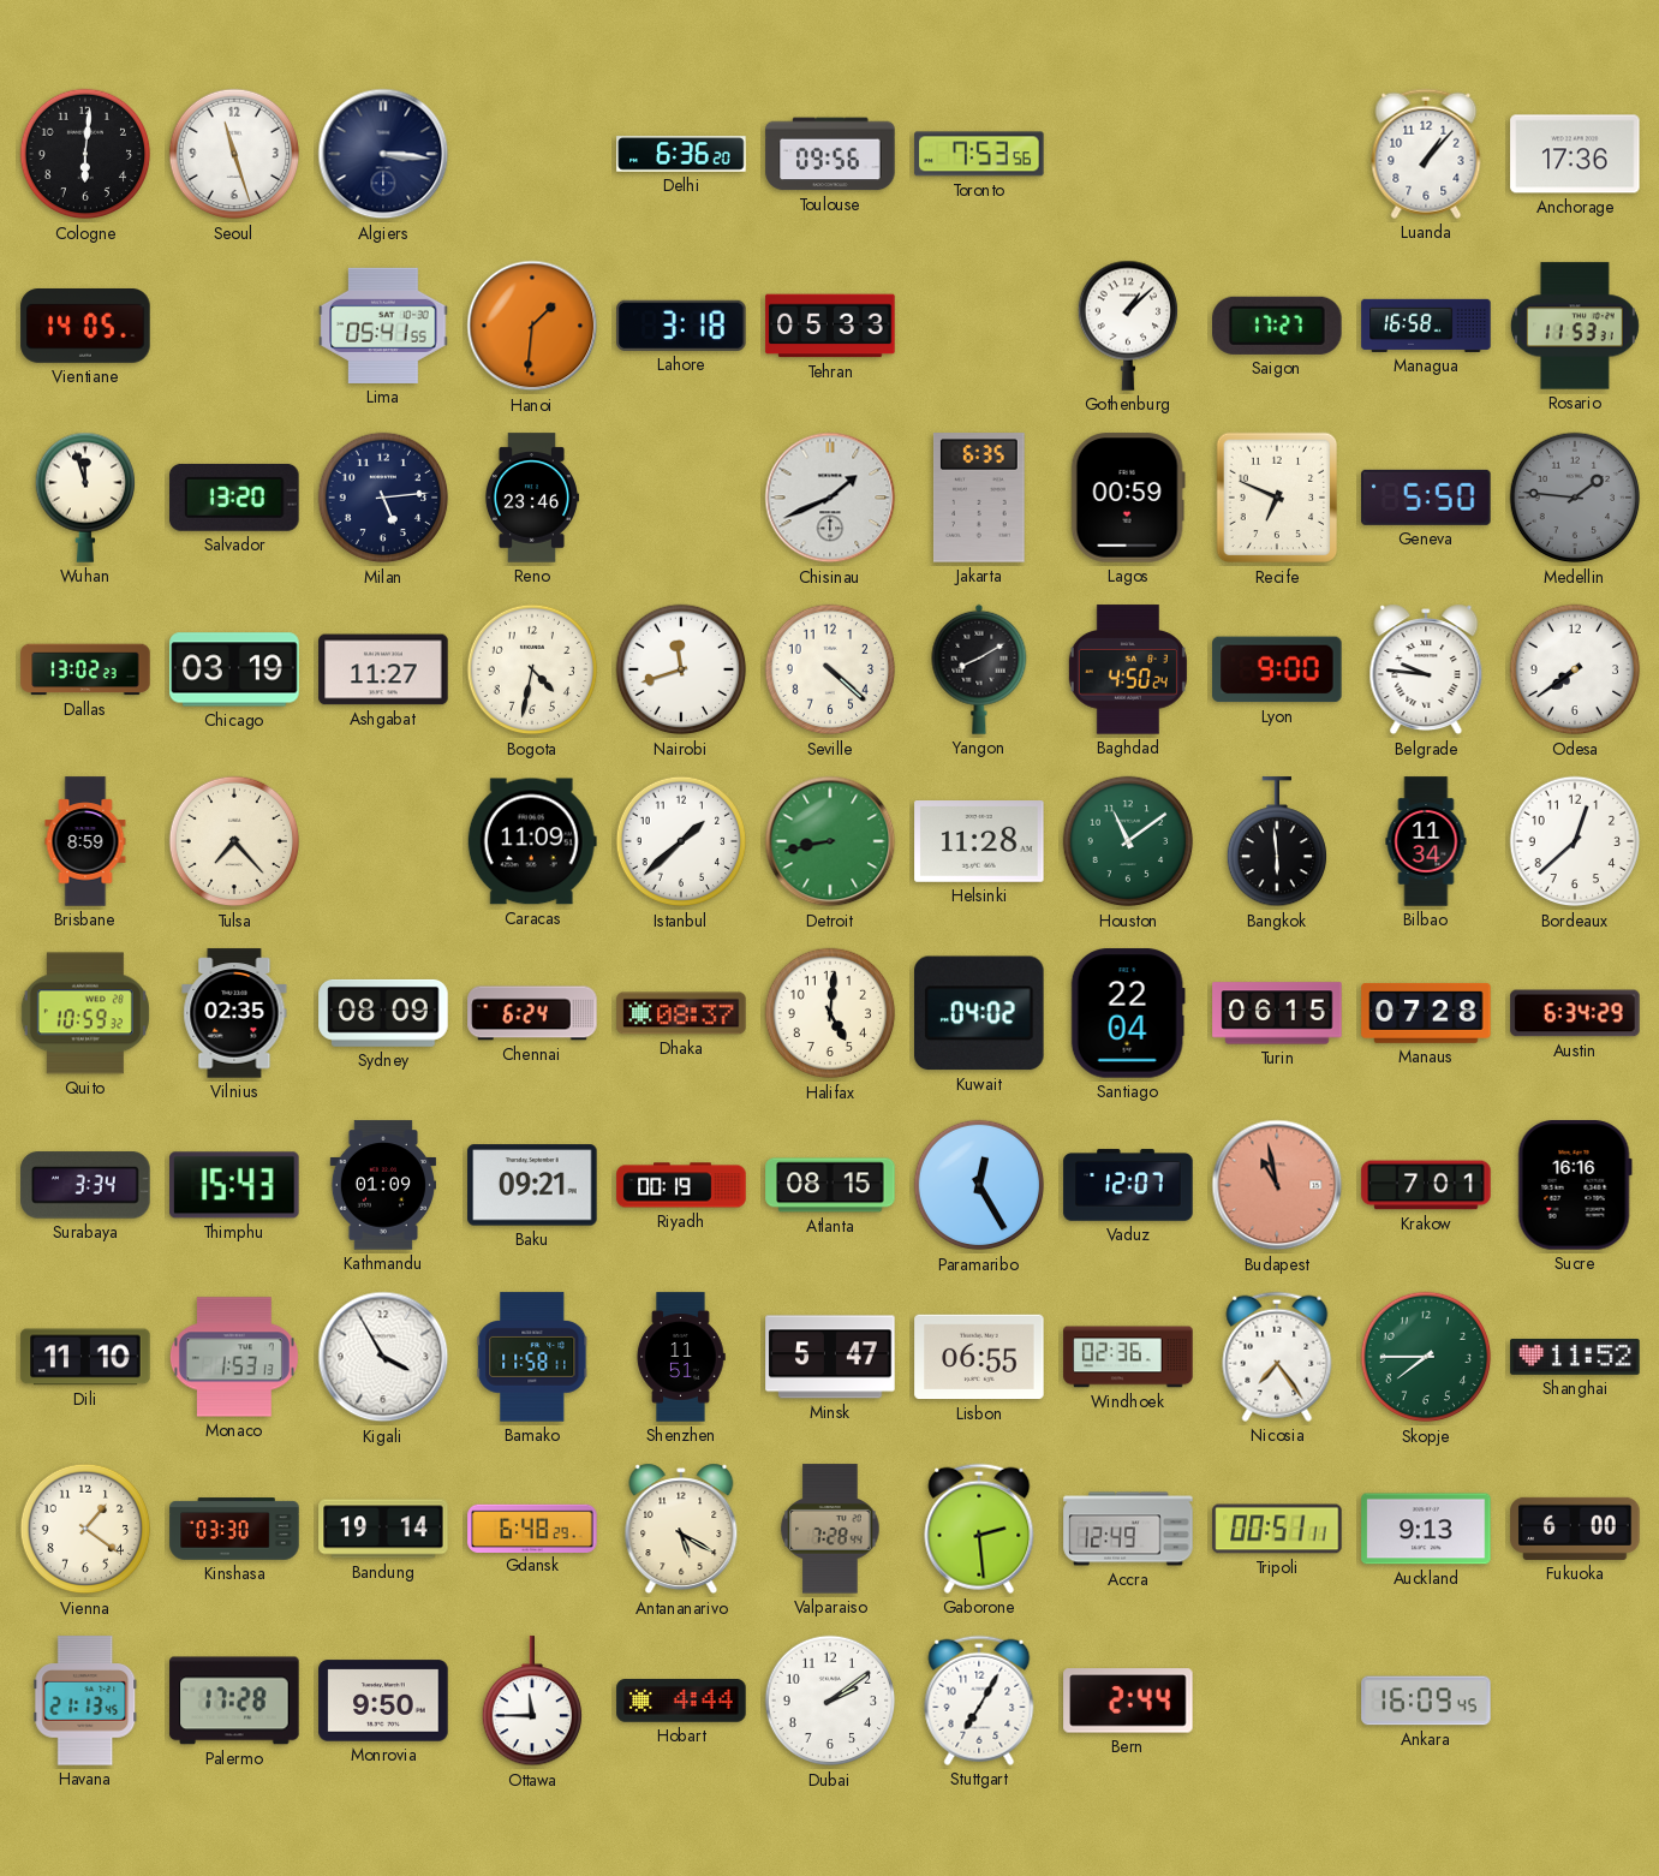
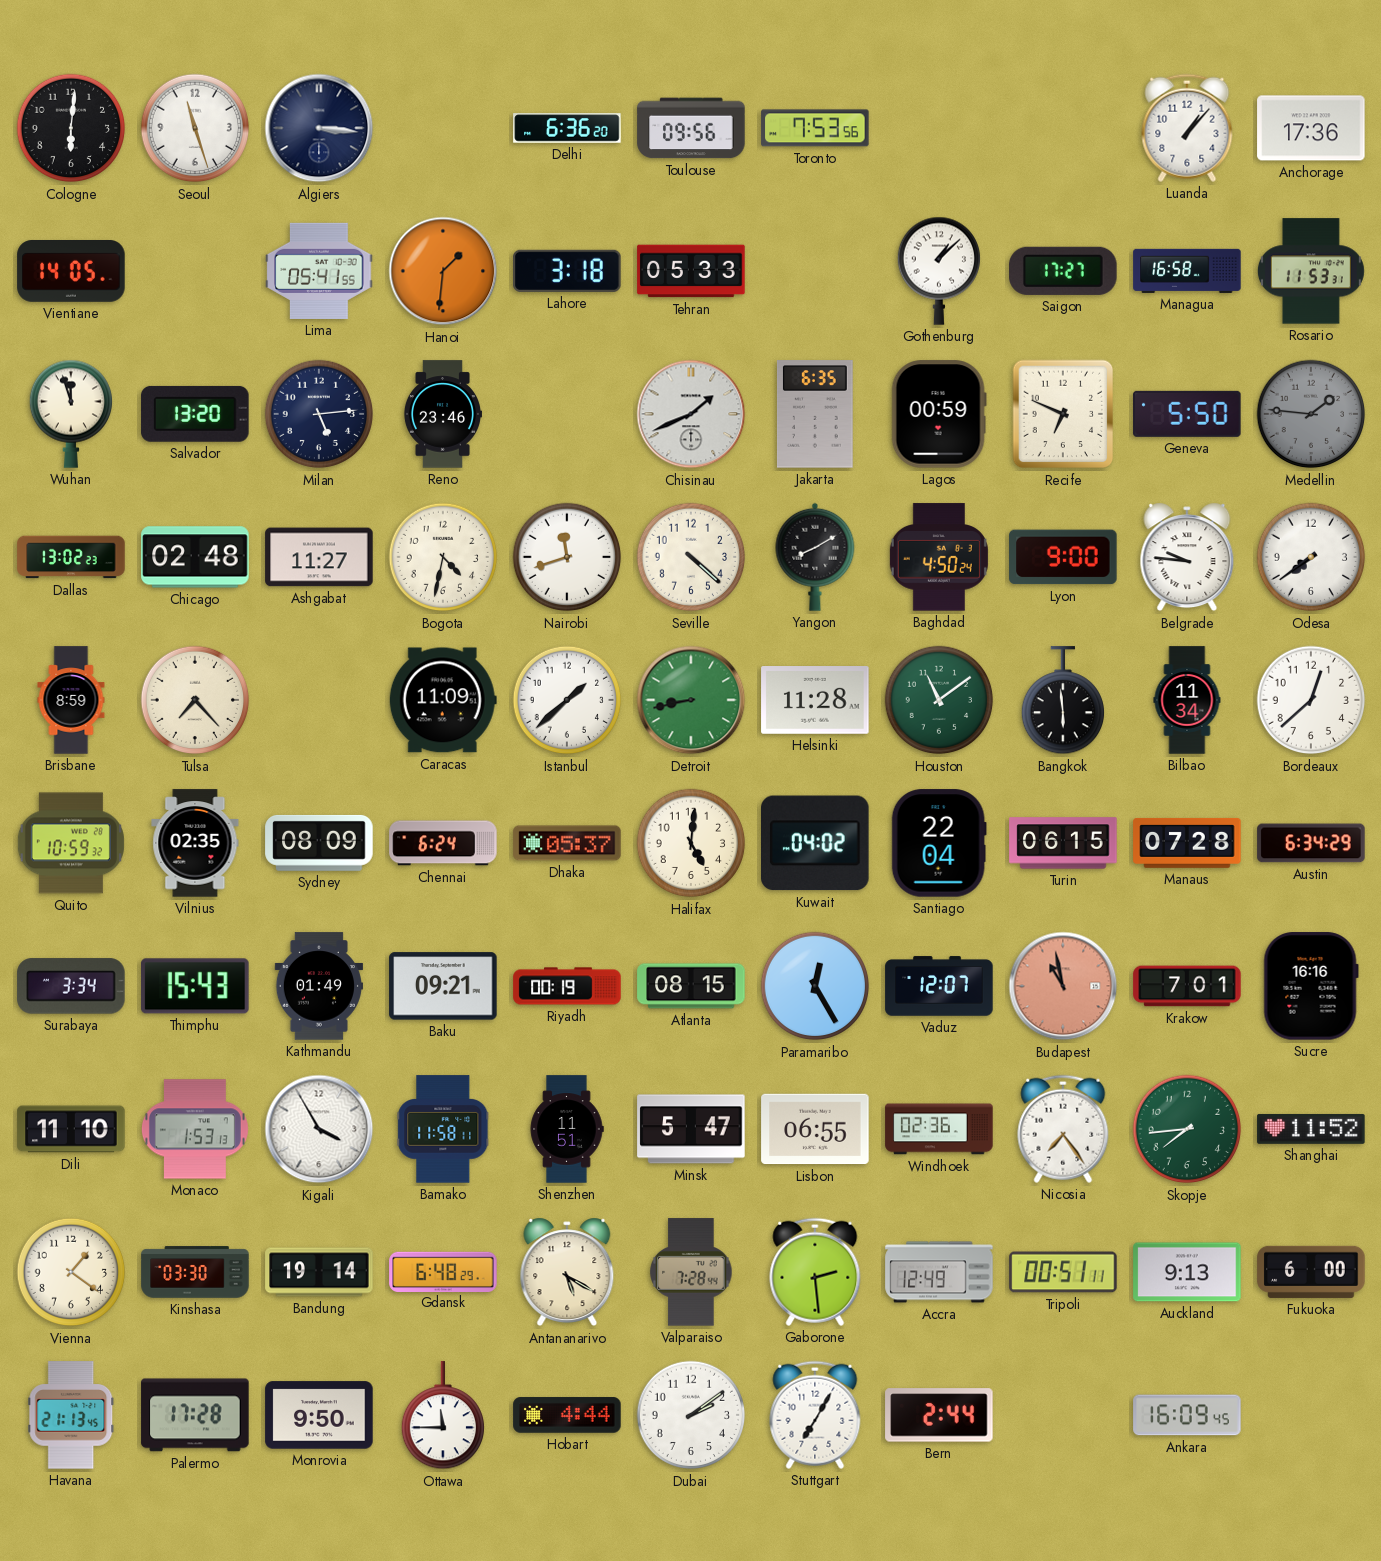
Chicago: 03:19 -> 02:48
Dhaka: 08:37 -> 05:37
Kathmandu: 01:09 -> 01:49
Skopje: 7:45 -> 7:44
